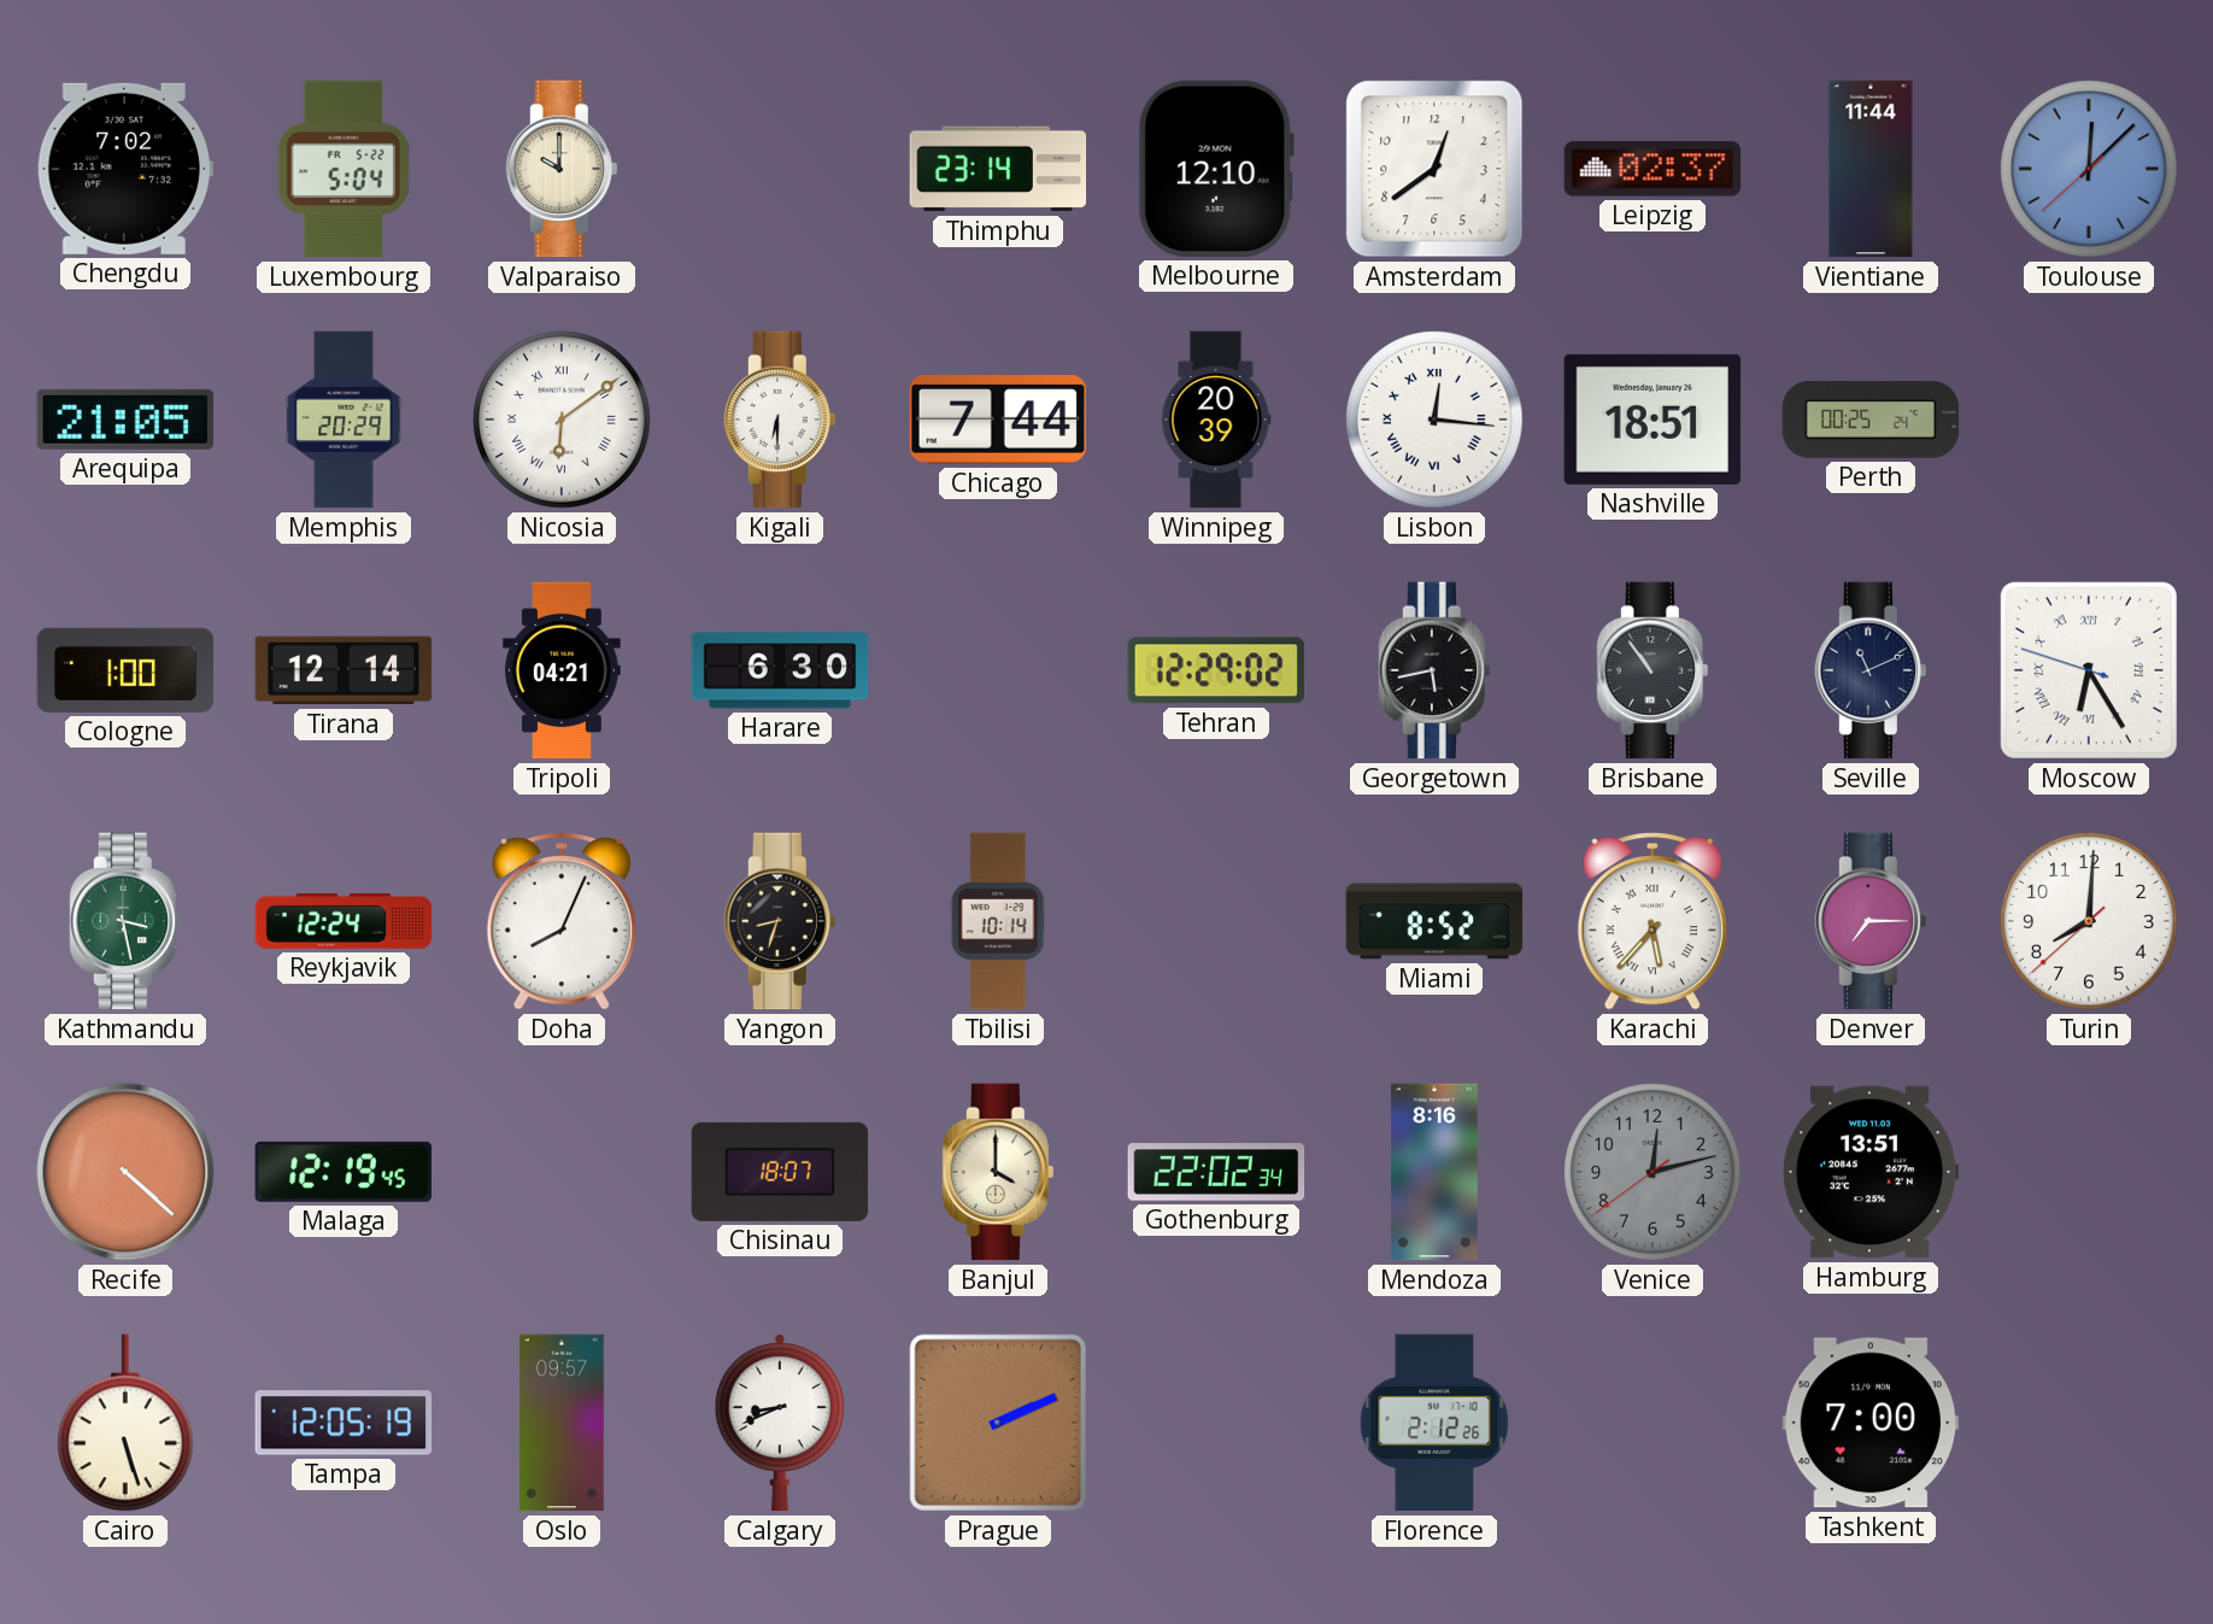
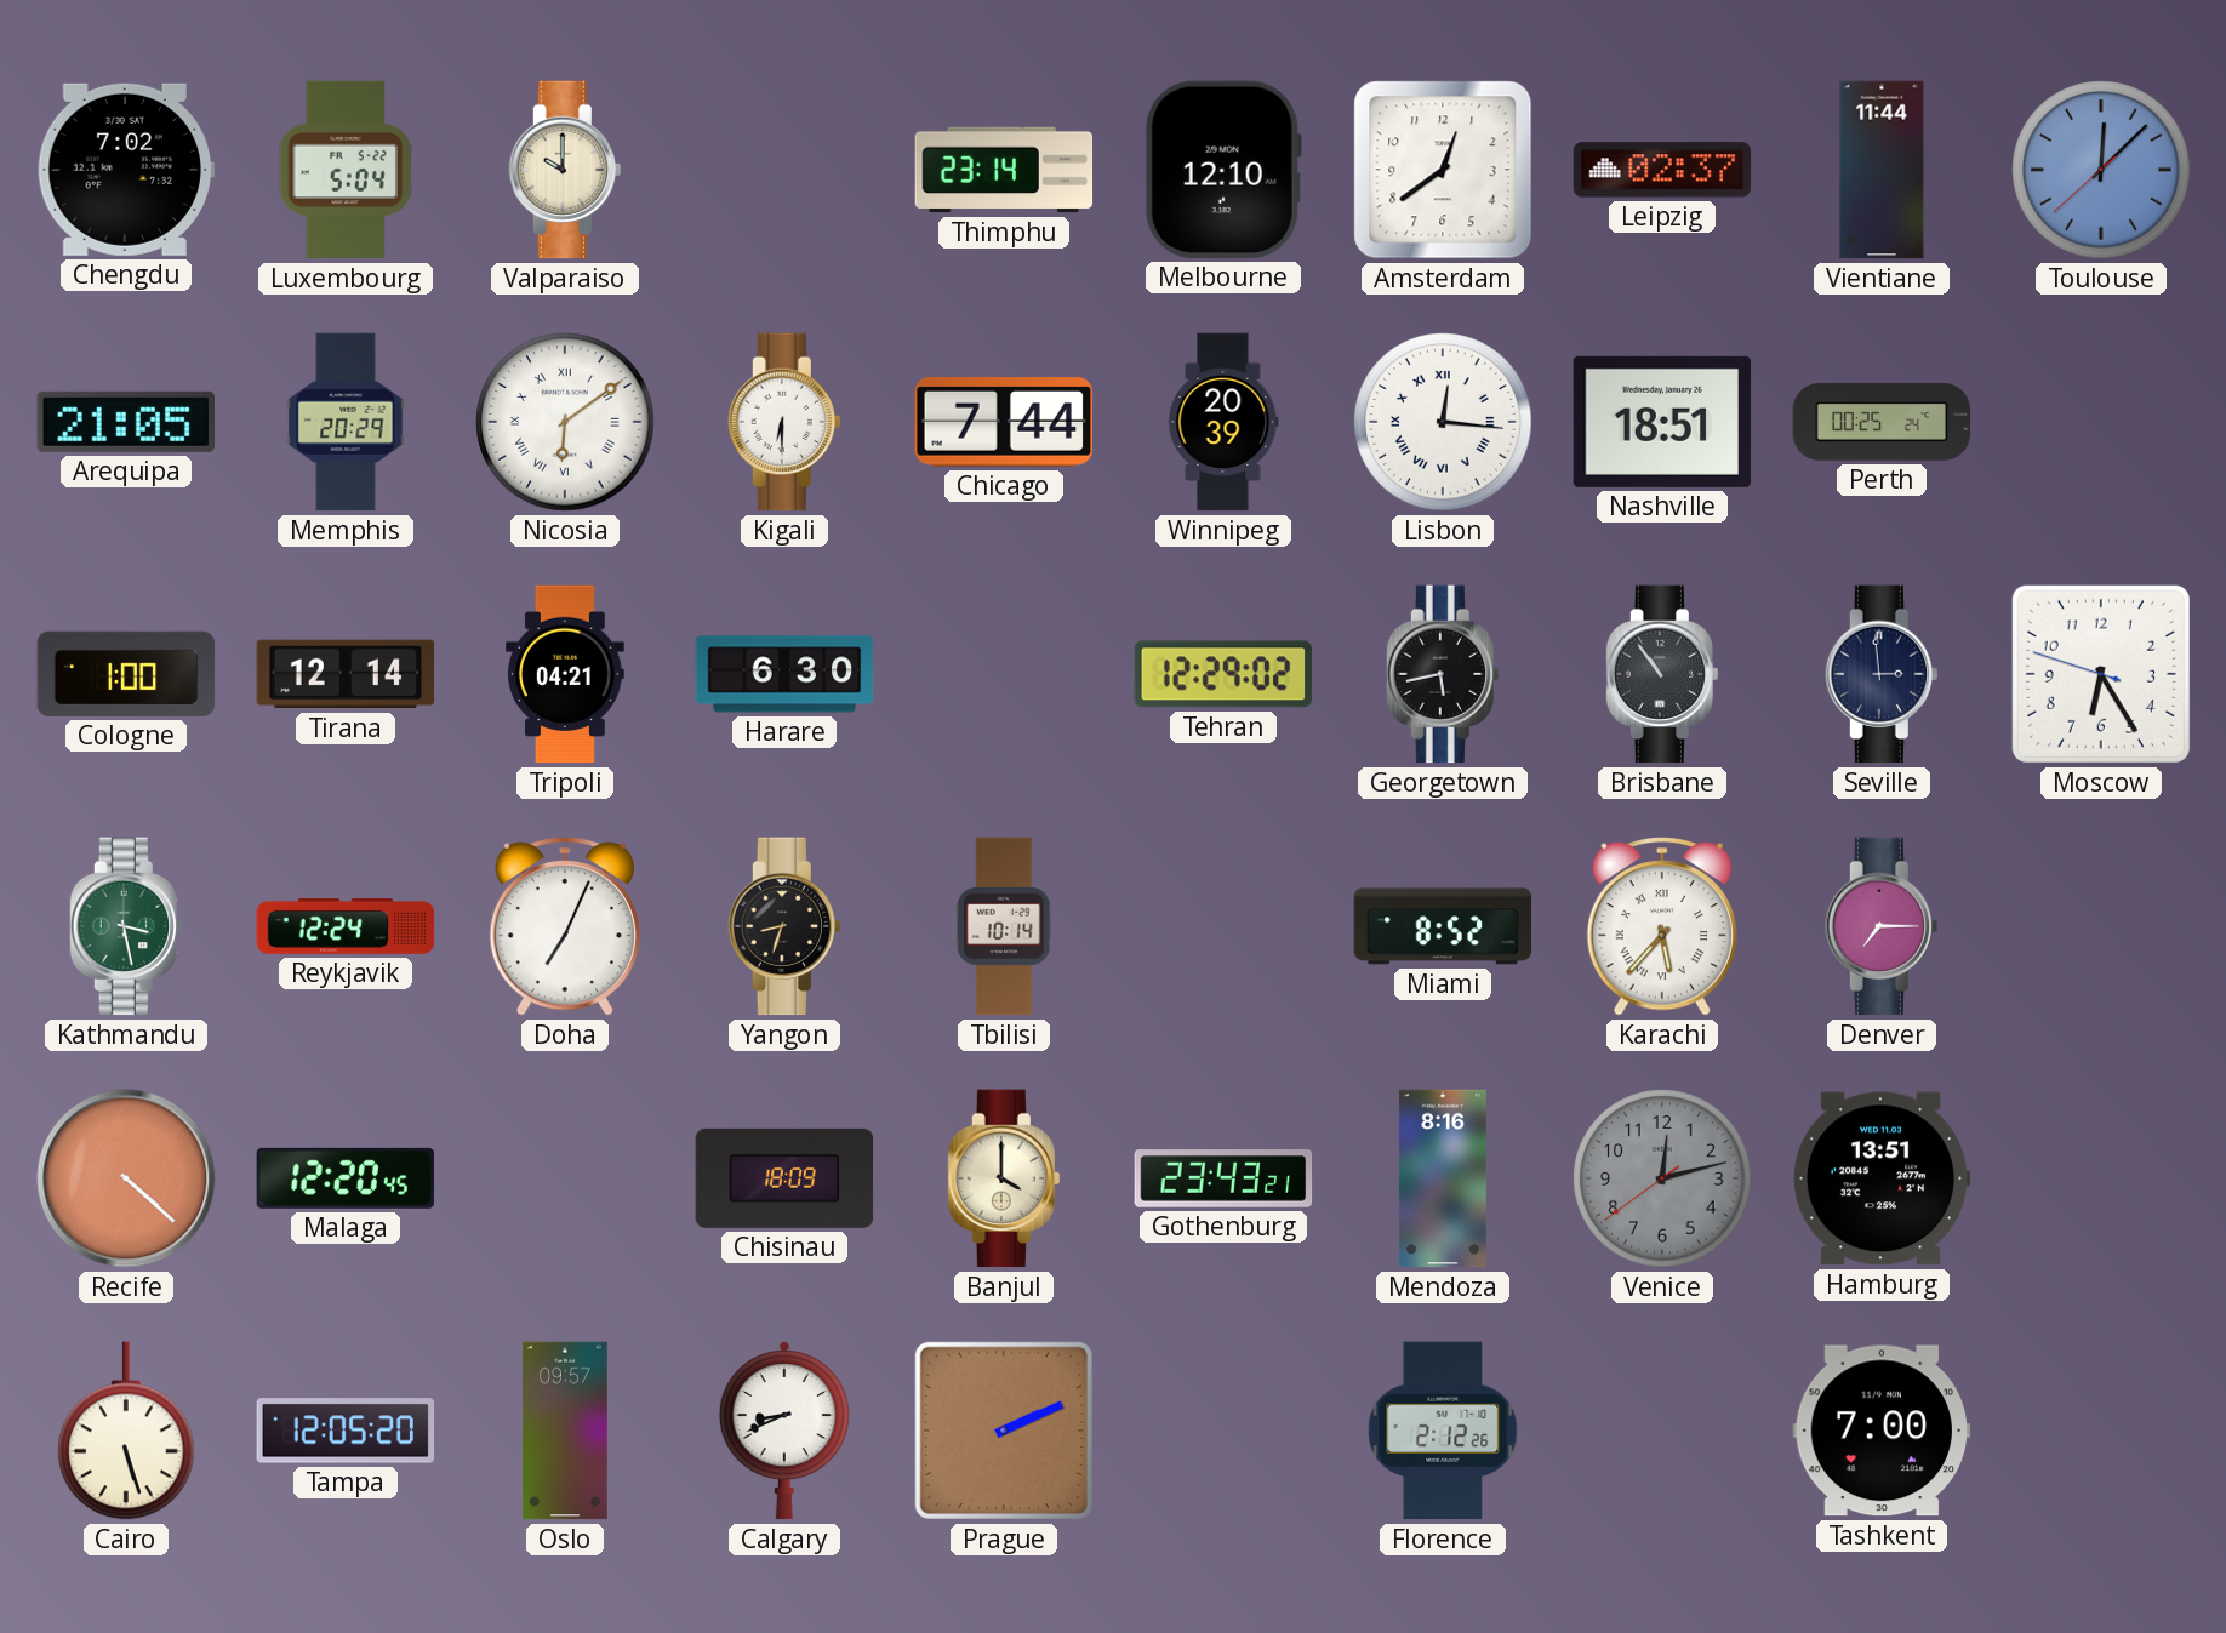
Seville: 11:11 -> 2:59
Moscow numerals: Roman -> Arabic
Doha: 8:04 -> 7:04
Turin: 8:00 -> none
Malaga: 12:19 -> 12:20
Chisinau: 18:07 -> 18:09
Gothenburg: 22:02 -> 23:43
Tampa: 12:05:19 -> 12:05:20
